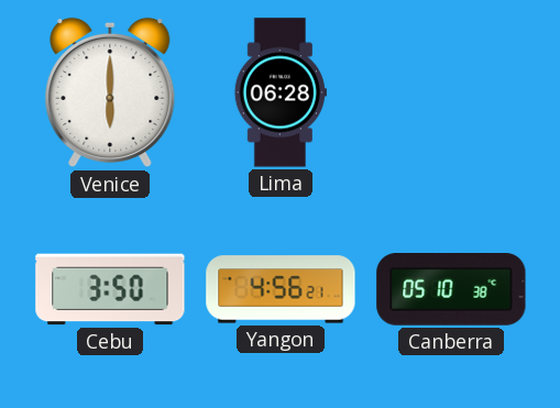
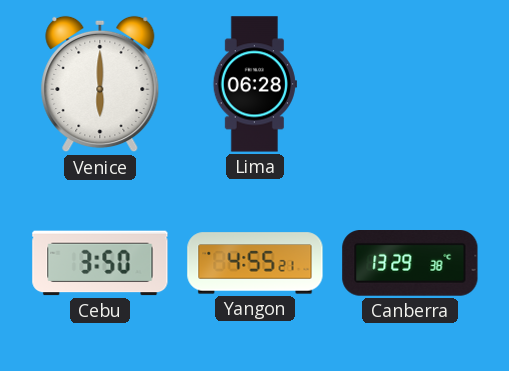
Yangon: 4:56 -> 4:55
Canberra: 05:10 -> 13:29
